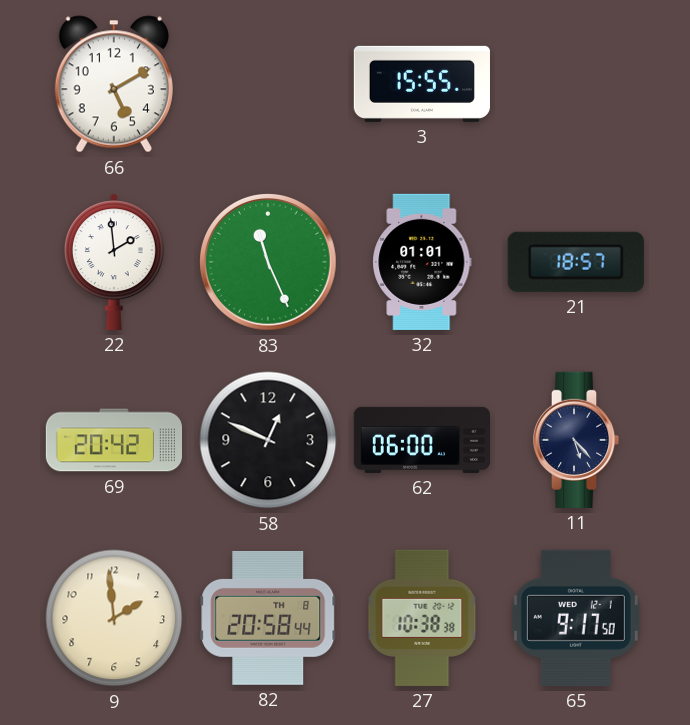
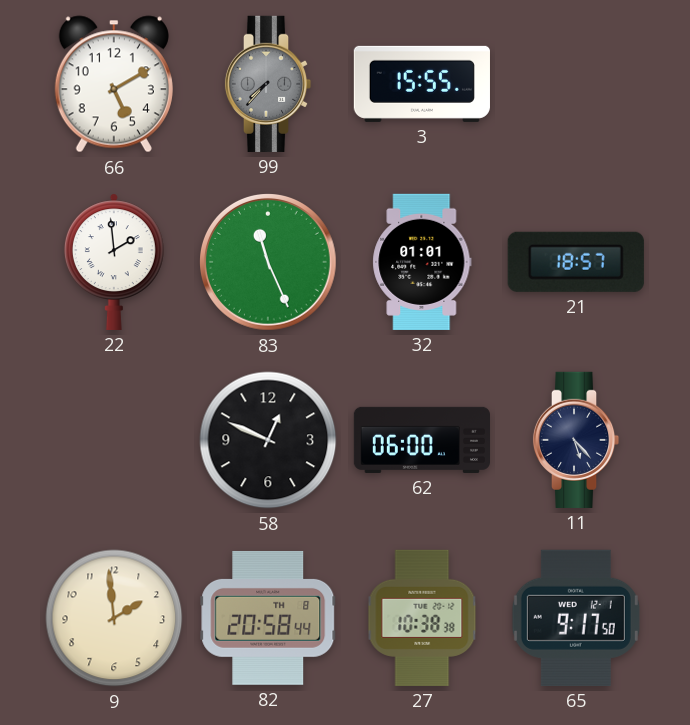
99: none -> 7:37
69: 20:42 -> none
